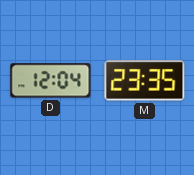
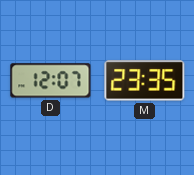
D: 12:04 -> 12:07
